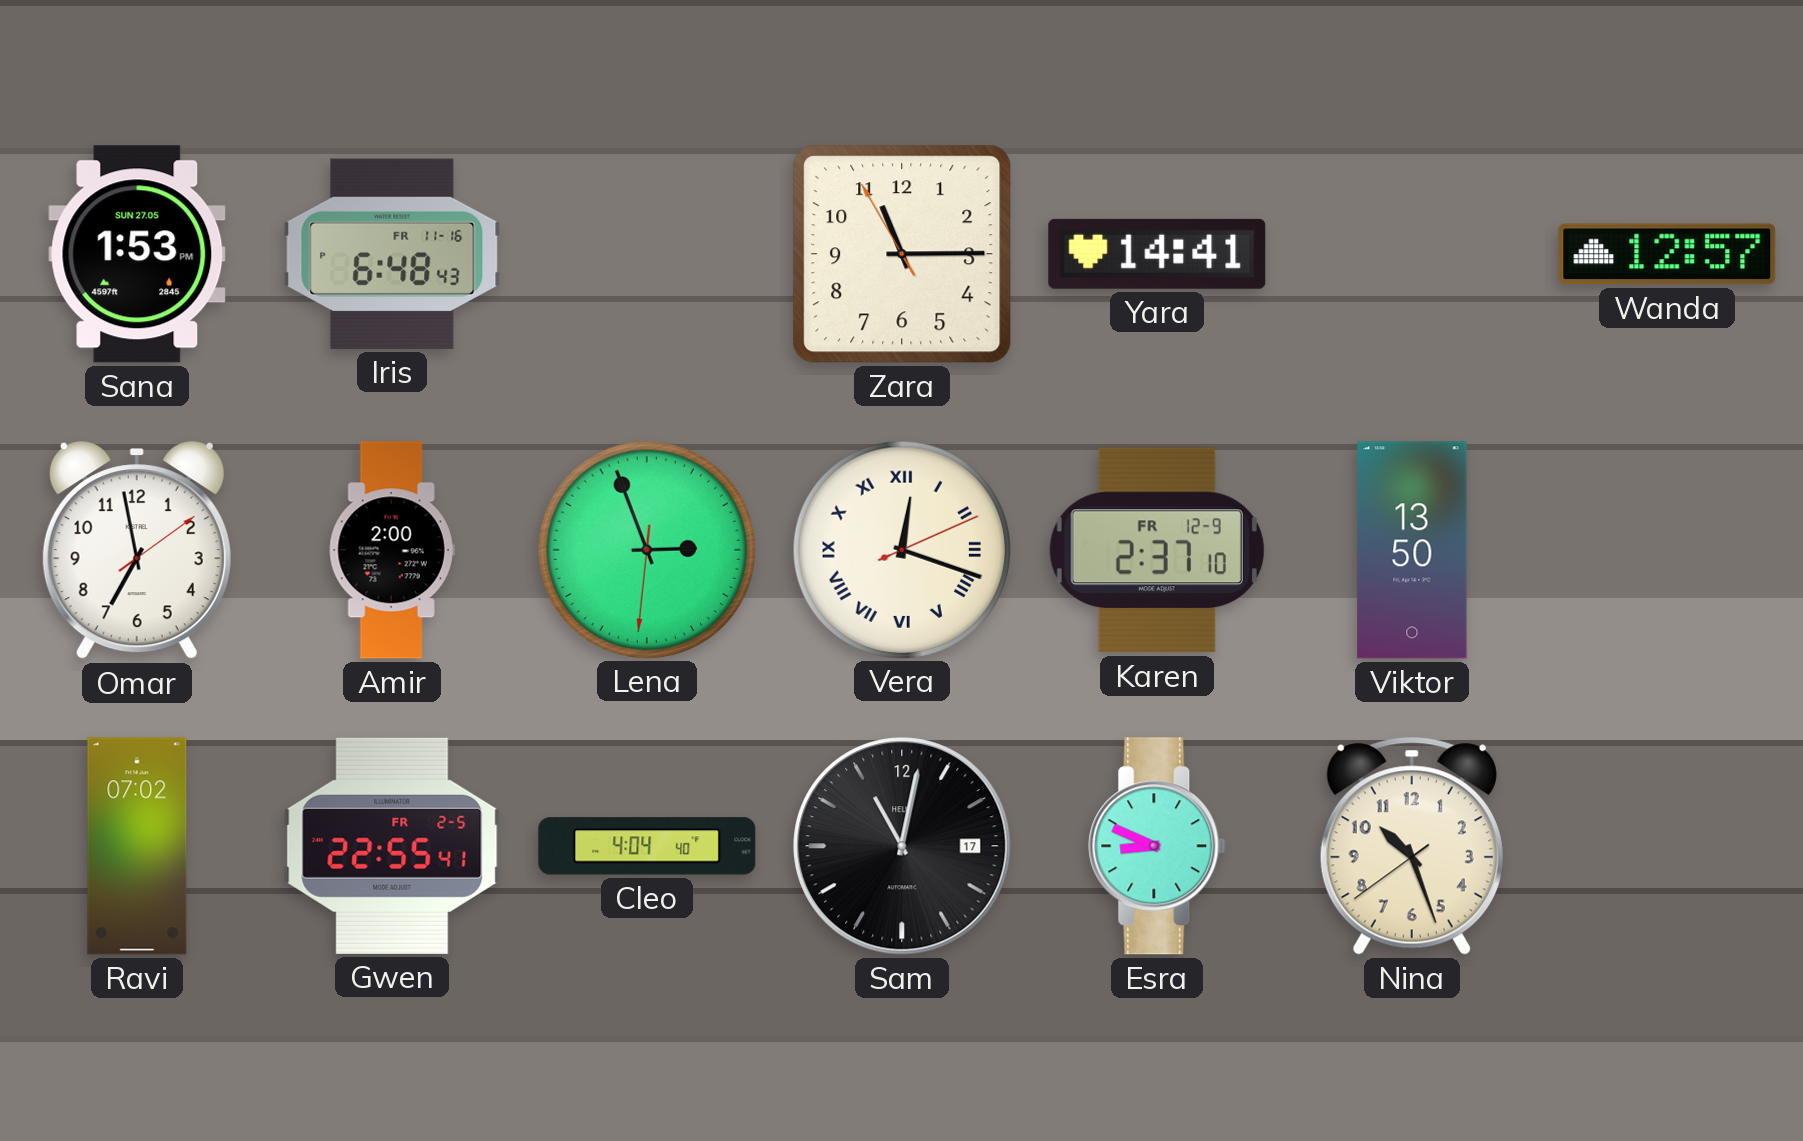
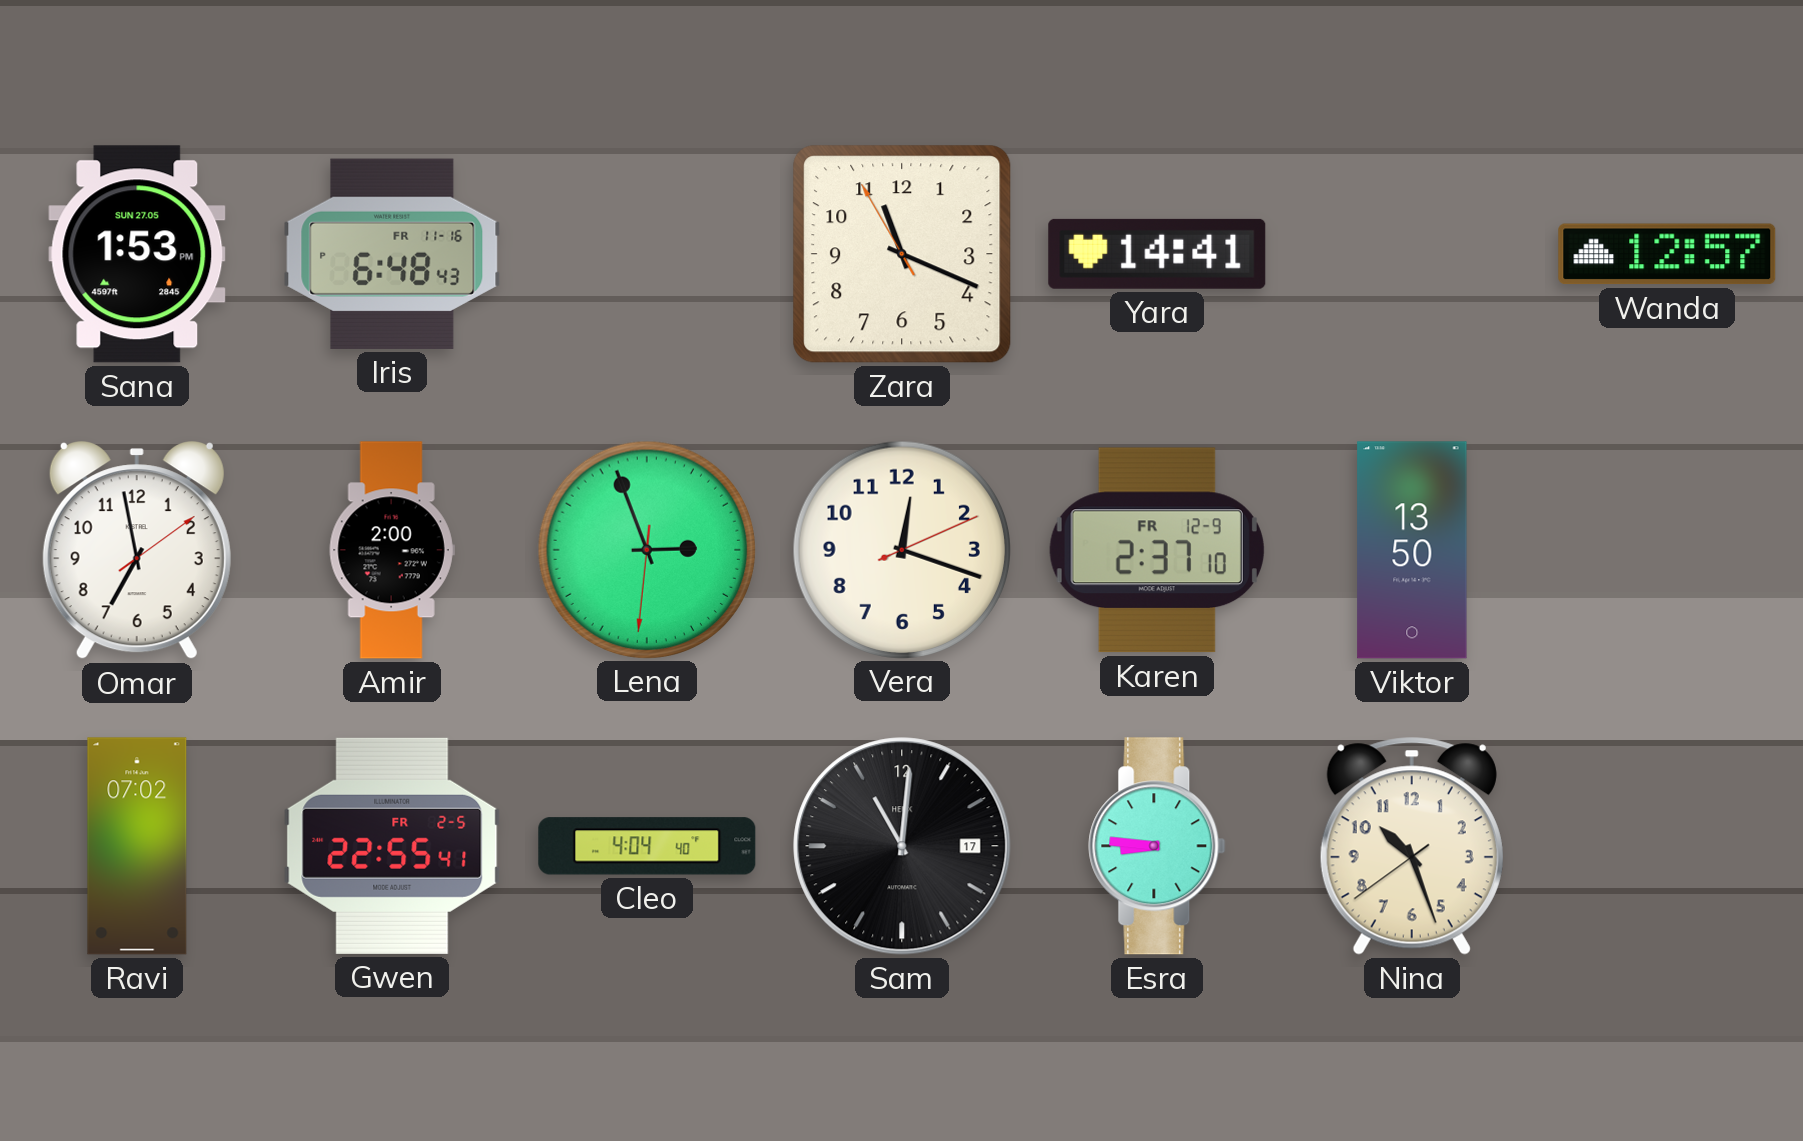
Zara: 11:14 -> 11:18
Vera numerals: Roman -> Arabic
Sam: 11:02 -> 11:01
Esra: 8:49 -> 8:46
